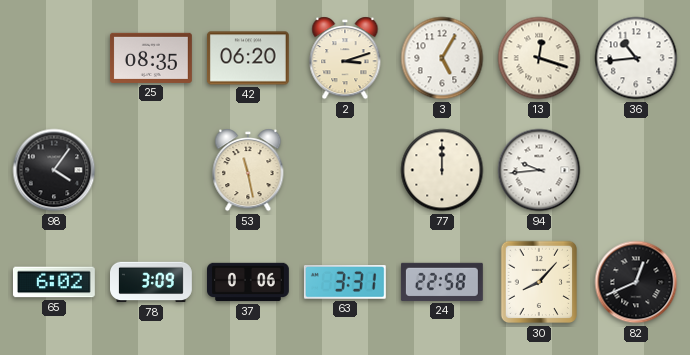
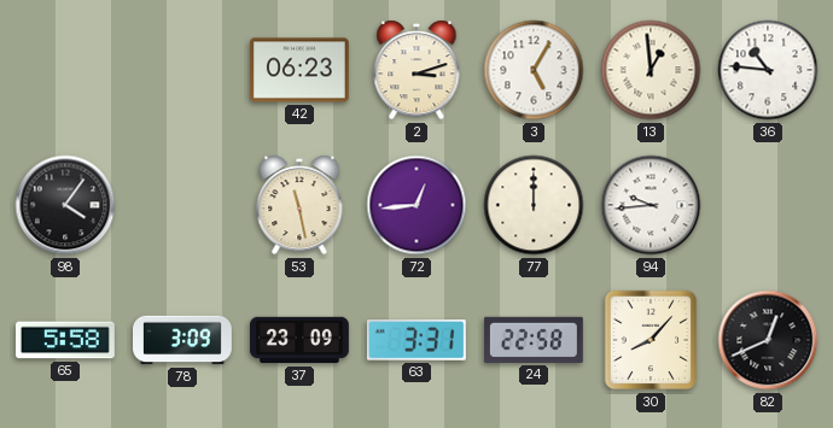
25: 08:35 -> none
42: 06:20 -> 06:23
13: 12:18 -> 12:59
36: 10:44 -> 10:46
72: none -> 12:44
65: 6:02 -> 5:58
37: 0:06 -> 23:09
